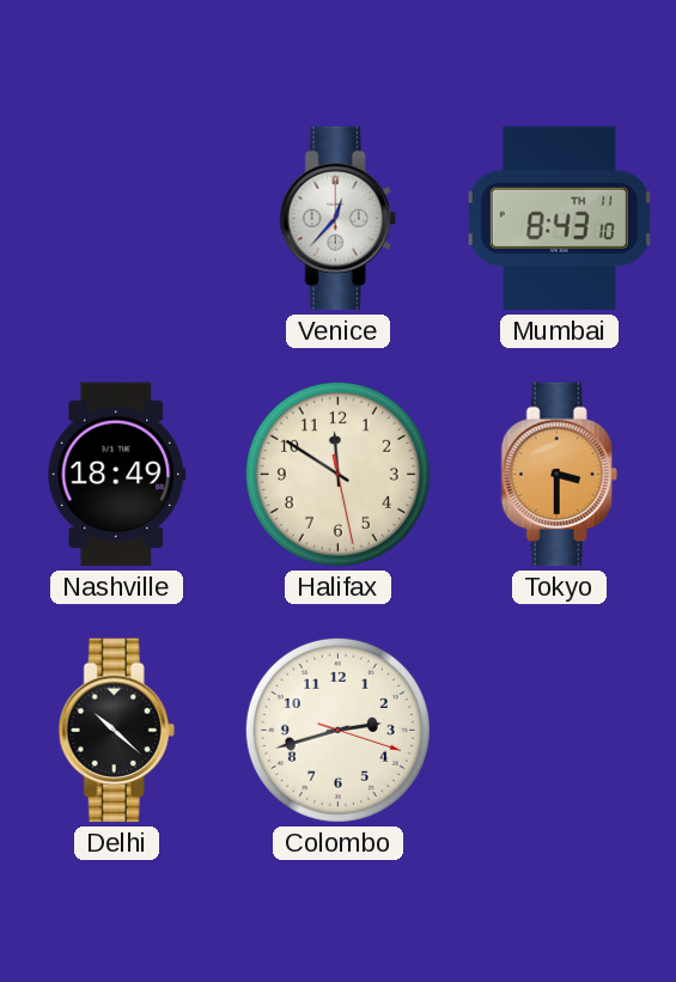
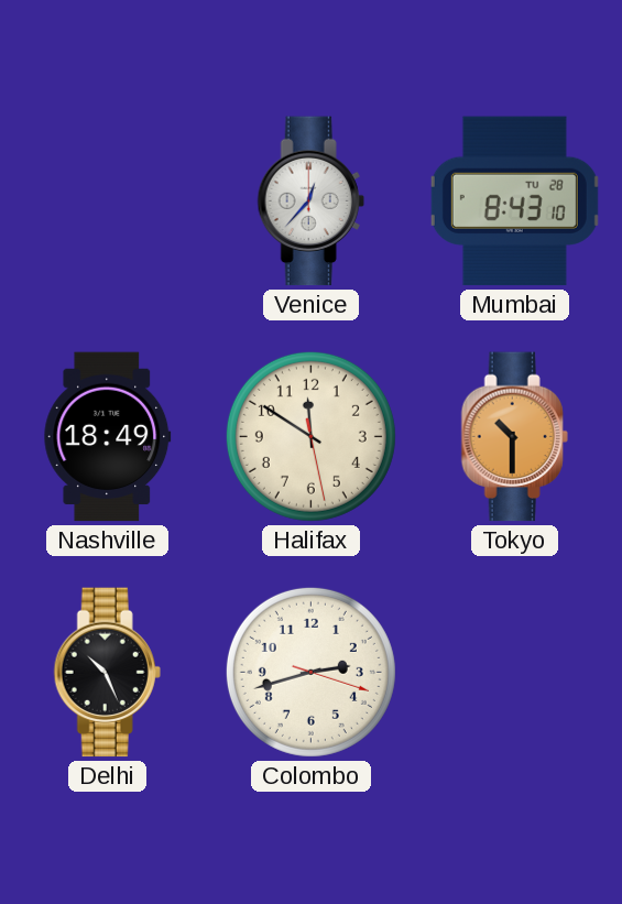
Mumbai date: TH 11 -> TU 28
Tokyo: 3:30 -> 10:30
Delhi: 10:22 -> 10:26
